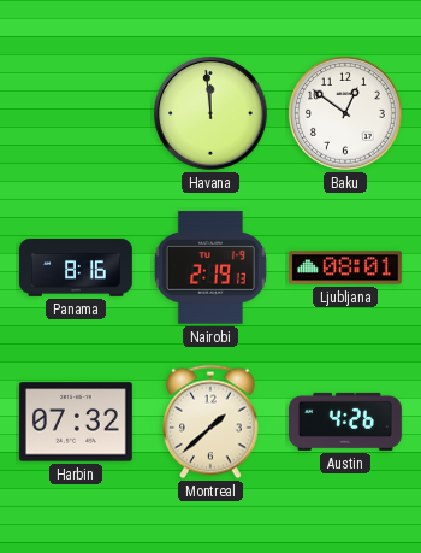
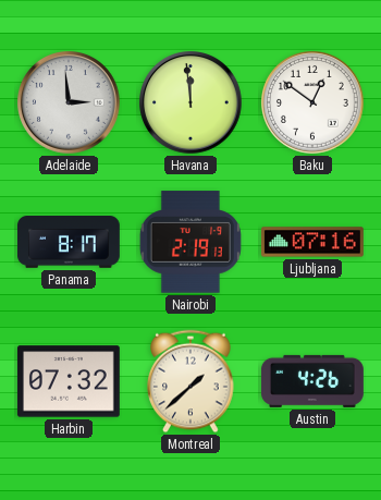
Adelaide: none -> 2:59
Panama: 8:16 -> 8:17
Ljubljana: 08:01 -> 07:16
